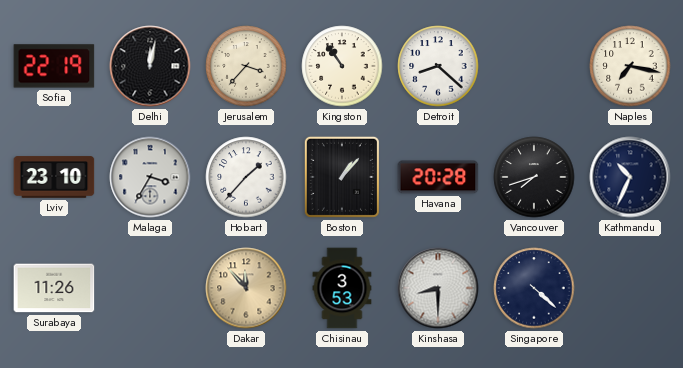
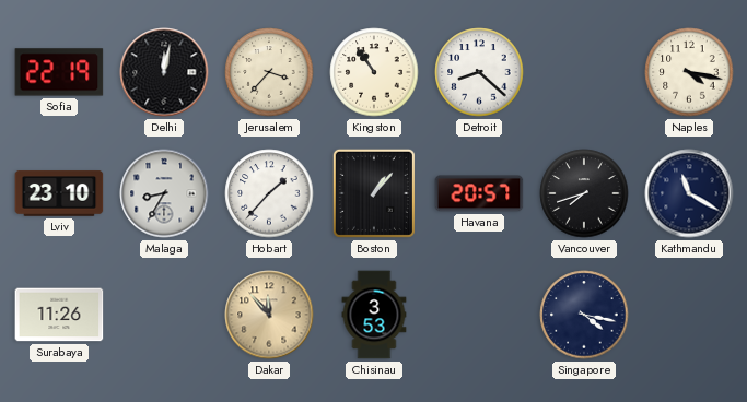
Naples: 7:17 -> 4:17
Malaga: 3:35 -> 8:35
Havana: 20:28 -> 20:57
Kathmandu: 10:34 -> 11:20
Kinshasa: 8:30 -> none
Singapore: 4:22 -> 4:17
